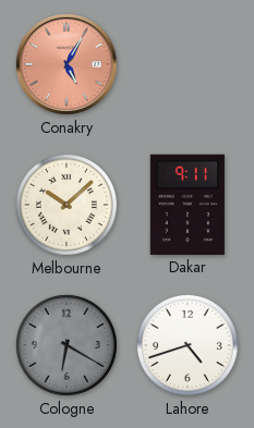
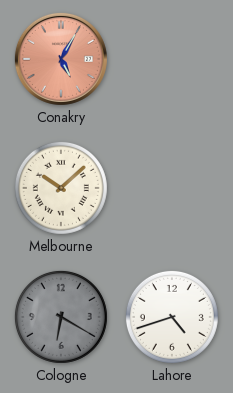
Dakar: 9:11 -> none
